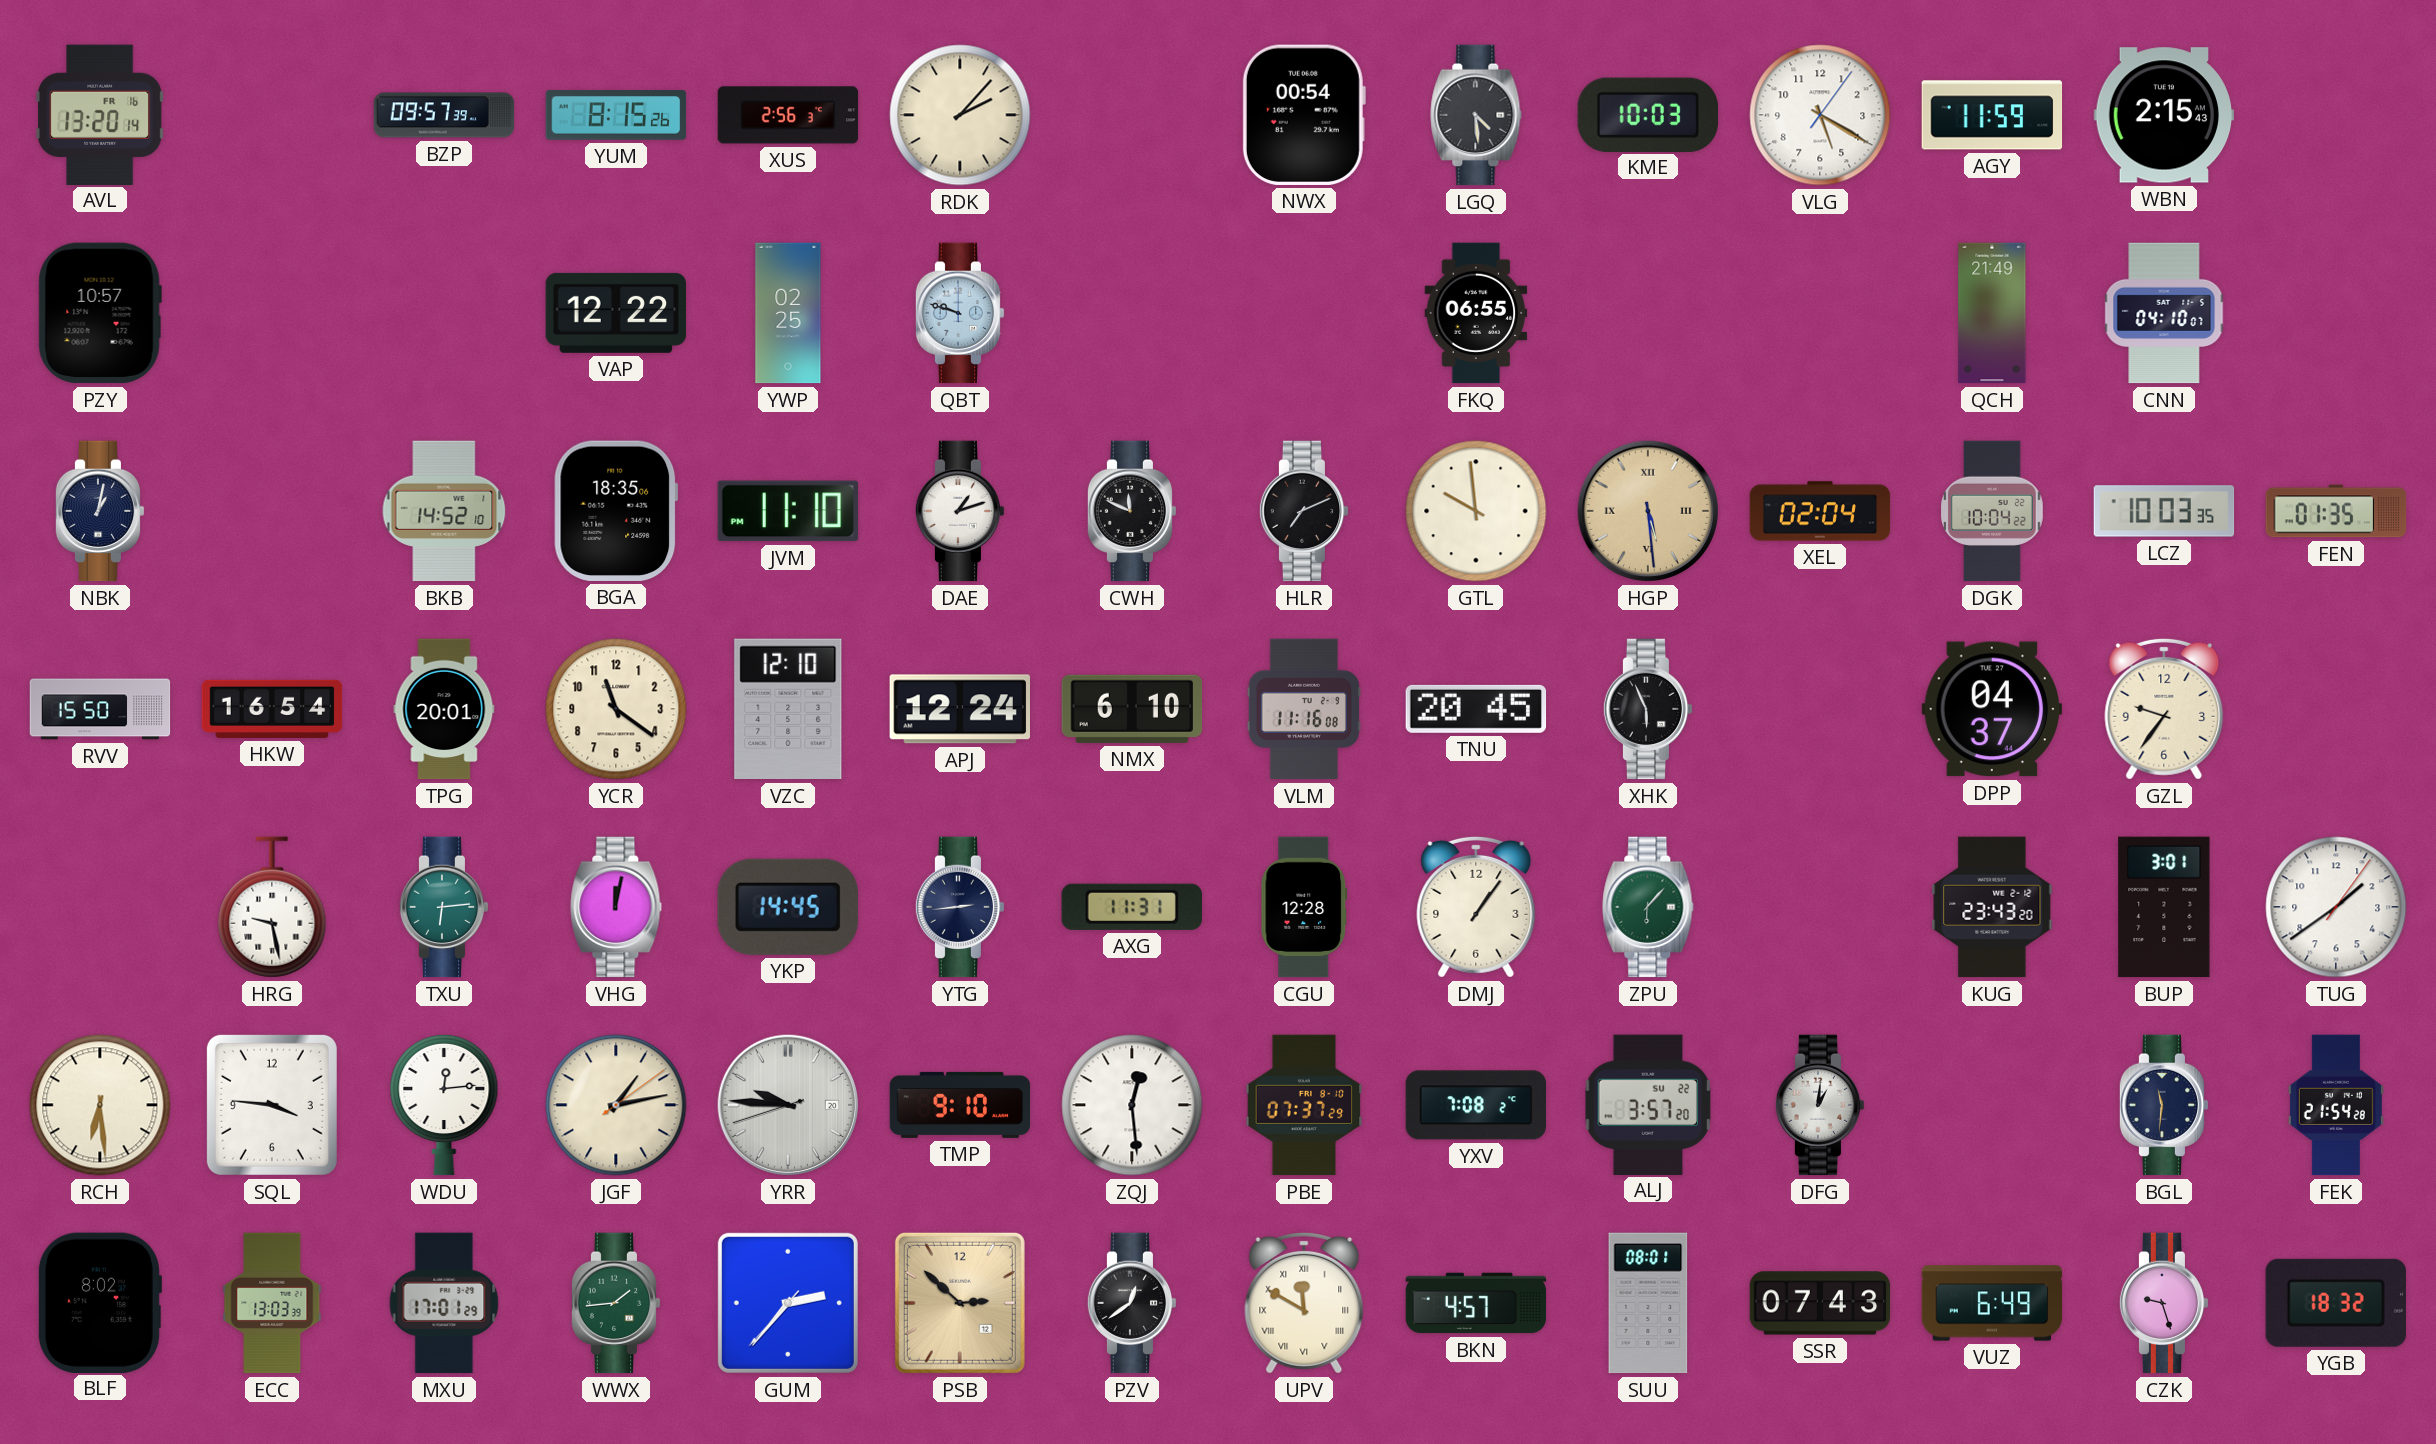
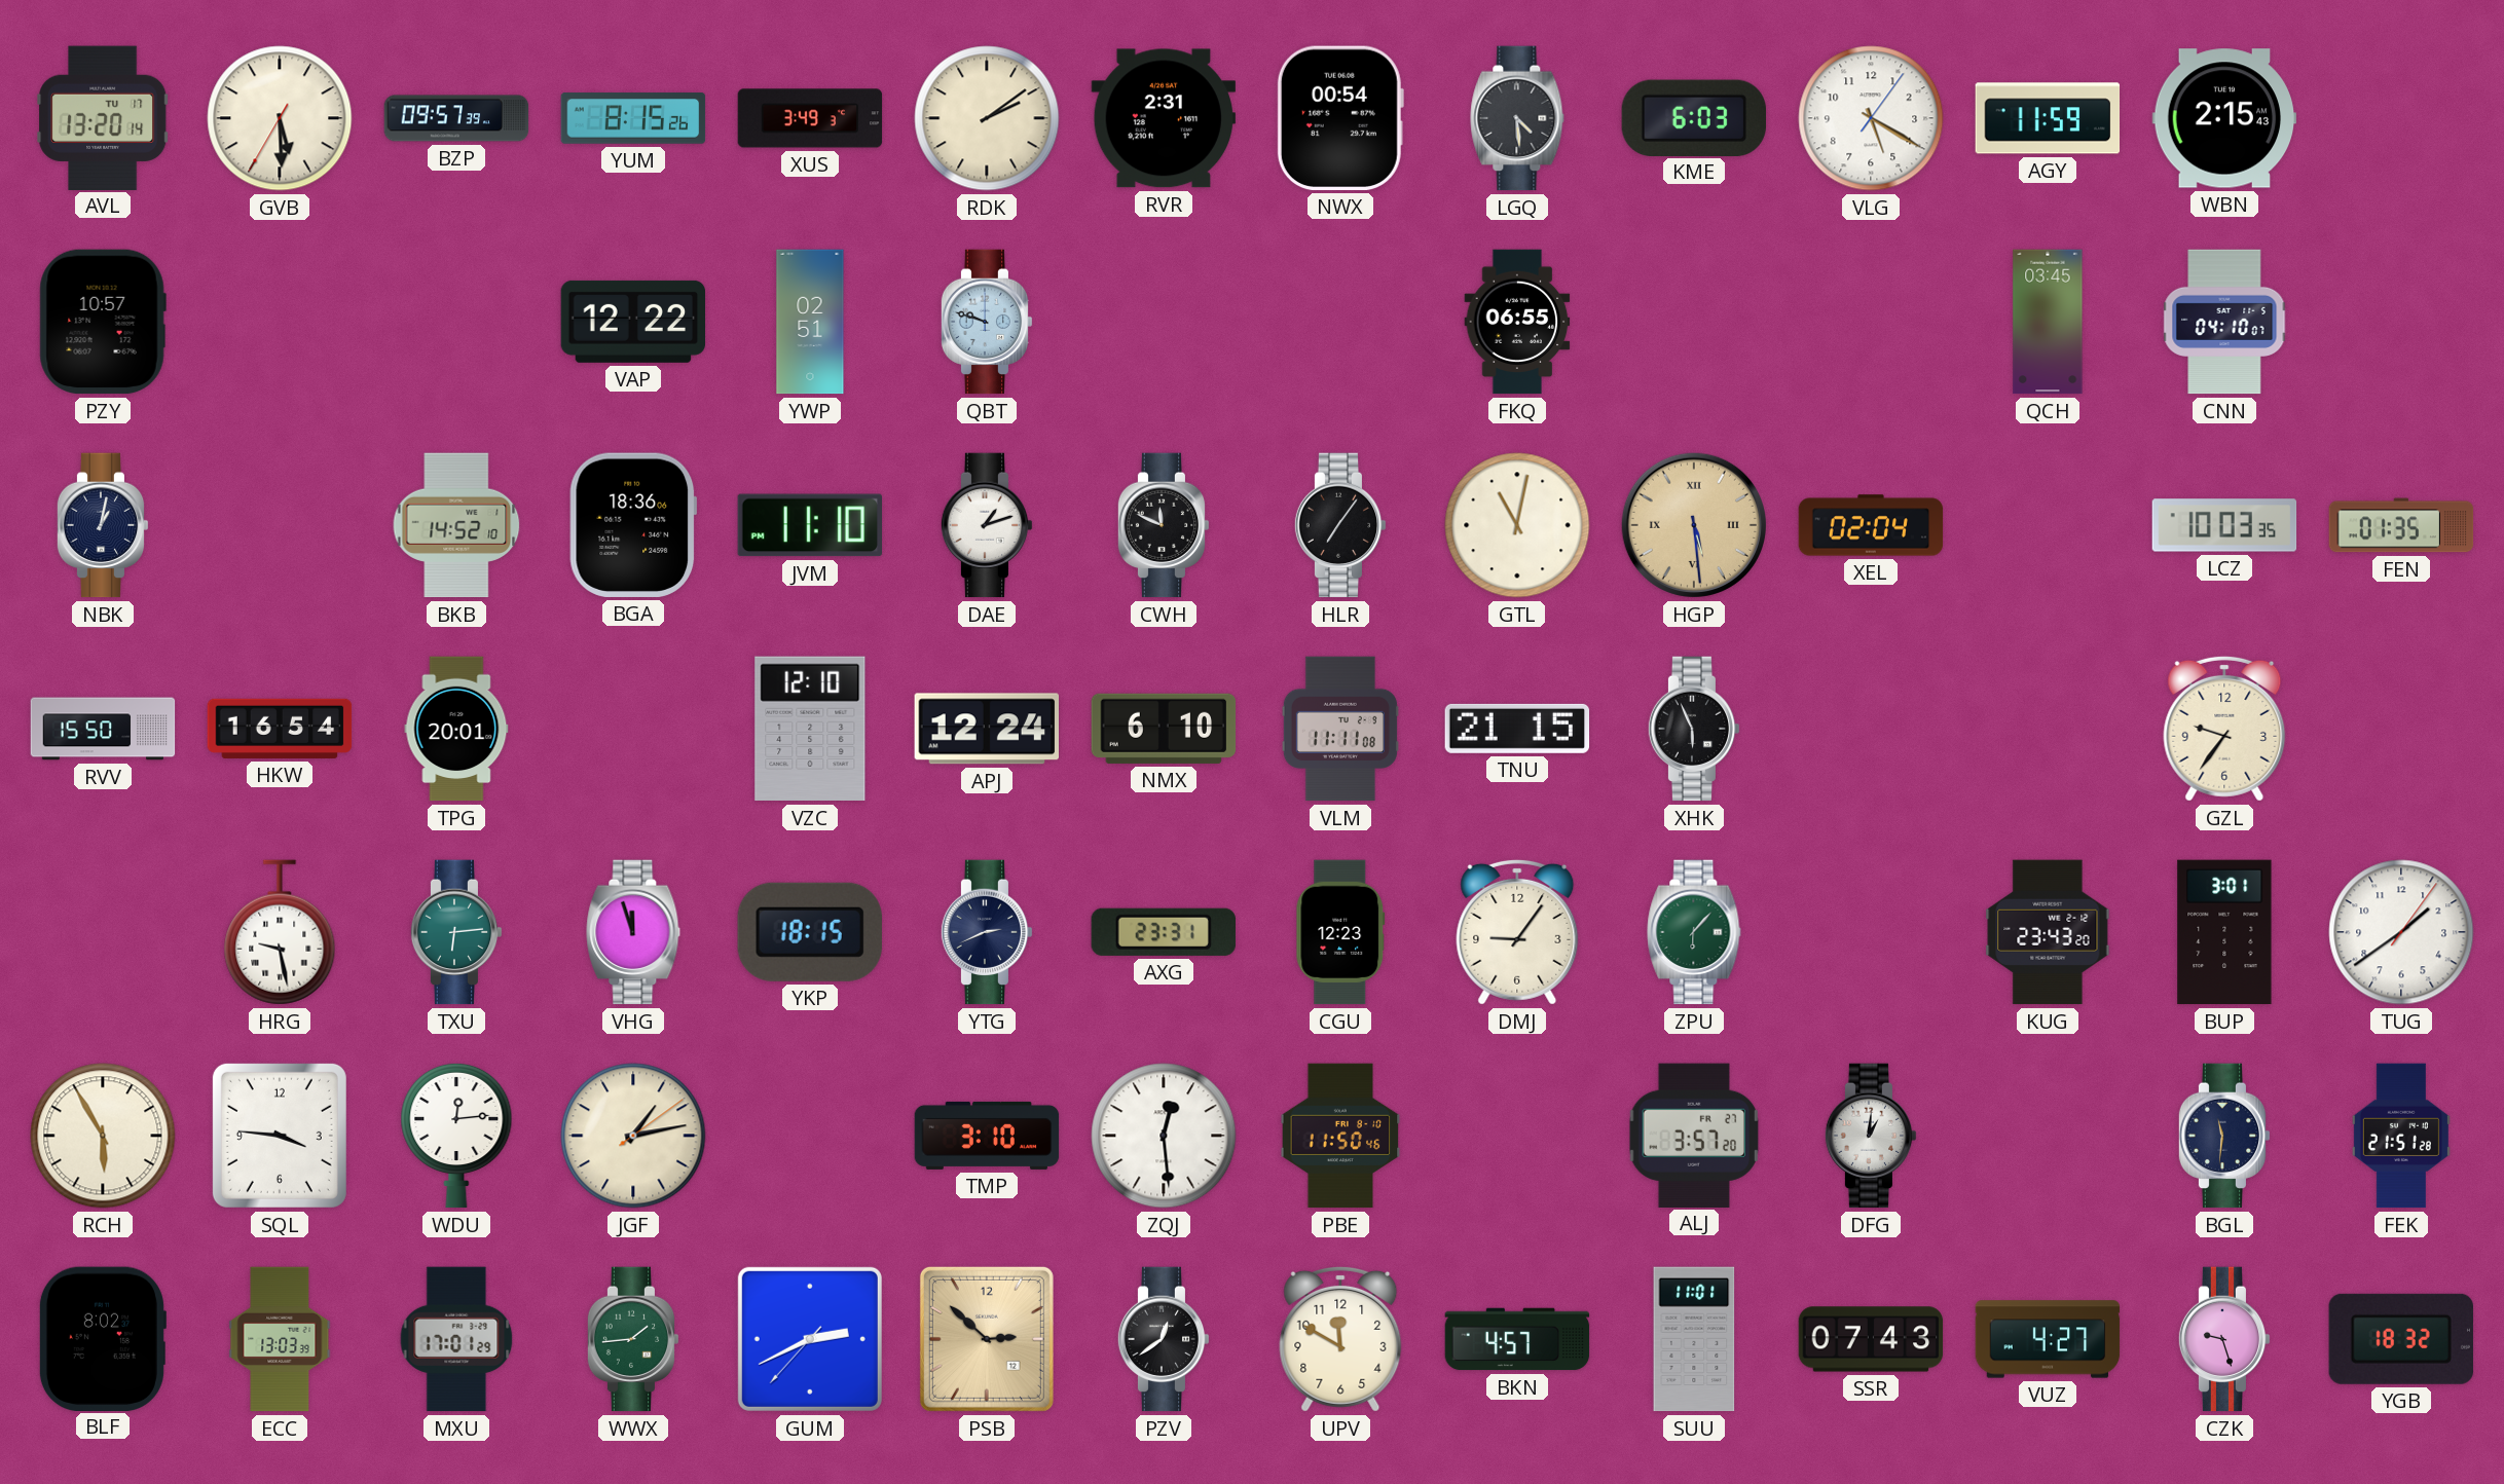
AVL date: FR 16 -> TU 17
GVB: none -> 5:29
XUS: 2:56 -> 3:49
RDK: 2:07 -> 2:09
RVR: none -> 2:31
KME: 10:03 -> 6:03
YWP: 02:25 -> 02:51
QCH: 21:49 -> 03:45
BGA: 18:35 -> 18:36
HLR: 7:11 -> 7:06
GTL: 9:59 -> 11:02
DGK: 10:04 -> none
YCR: 11:21 -> none
VLM: 11:16 -> 11:11
TNU: 20:45 -> 21:15
DPP: 04:37 -> none
VHG: 12:02 -> 11:57
YKP: 14:45 -> 18:15
YTG: 2:44 -> 2:41
AXG: 11:31 -> 23:31
CGU: 12:28 -> 12:23
DMJ: 1:06 -> 9:06
RCH: 6:29 -> 5:55
YRR: 9:45 -> none
TMP: 9:10 -> 3:10
PBE: 07:37 -> 11:50
YXV: 7:08 -> none
ALJ date: SU 22 -> FR 27
FEK: 21:54 -> 21:51
GUM: 2:36 -> 2:40
UPV numerals: Roman -> Arabic
SUU: 08:01 -> 11:01
VUZ: 6:49 -> 4:27
